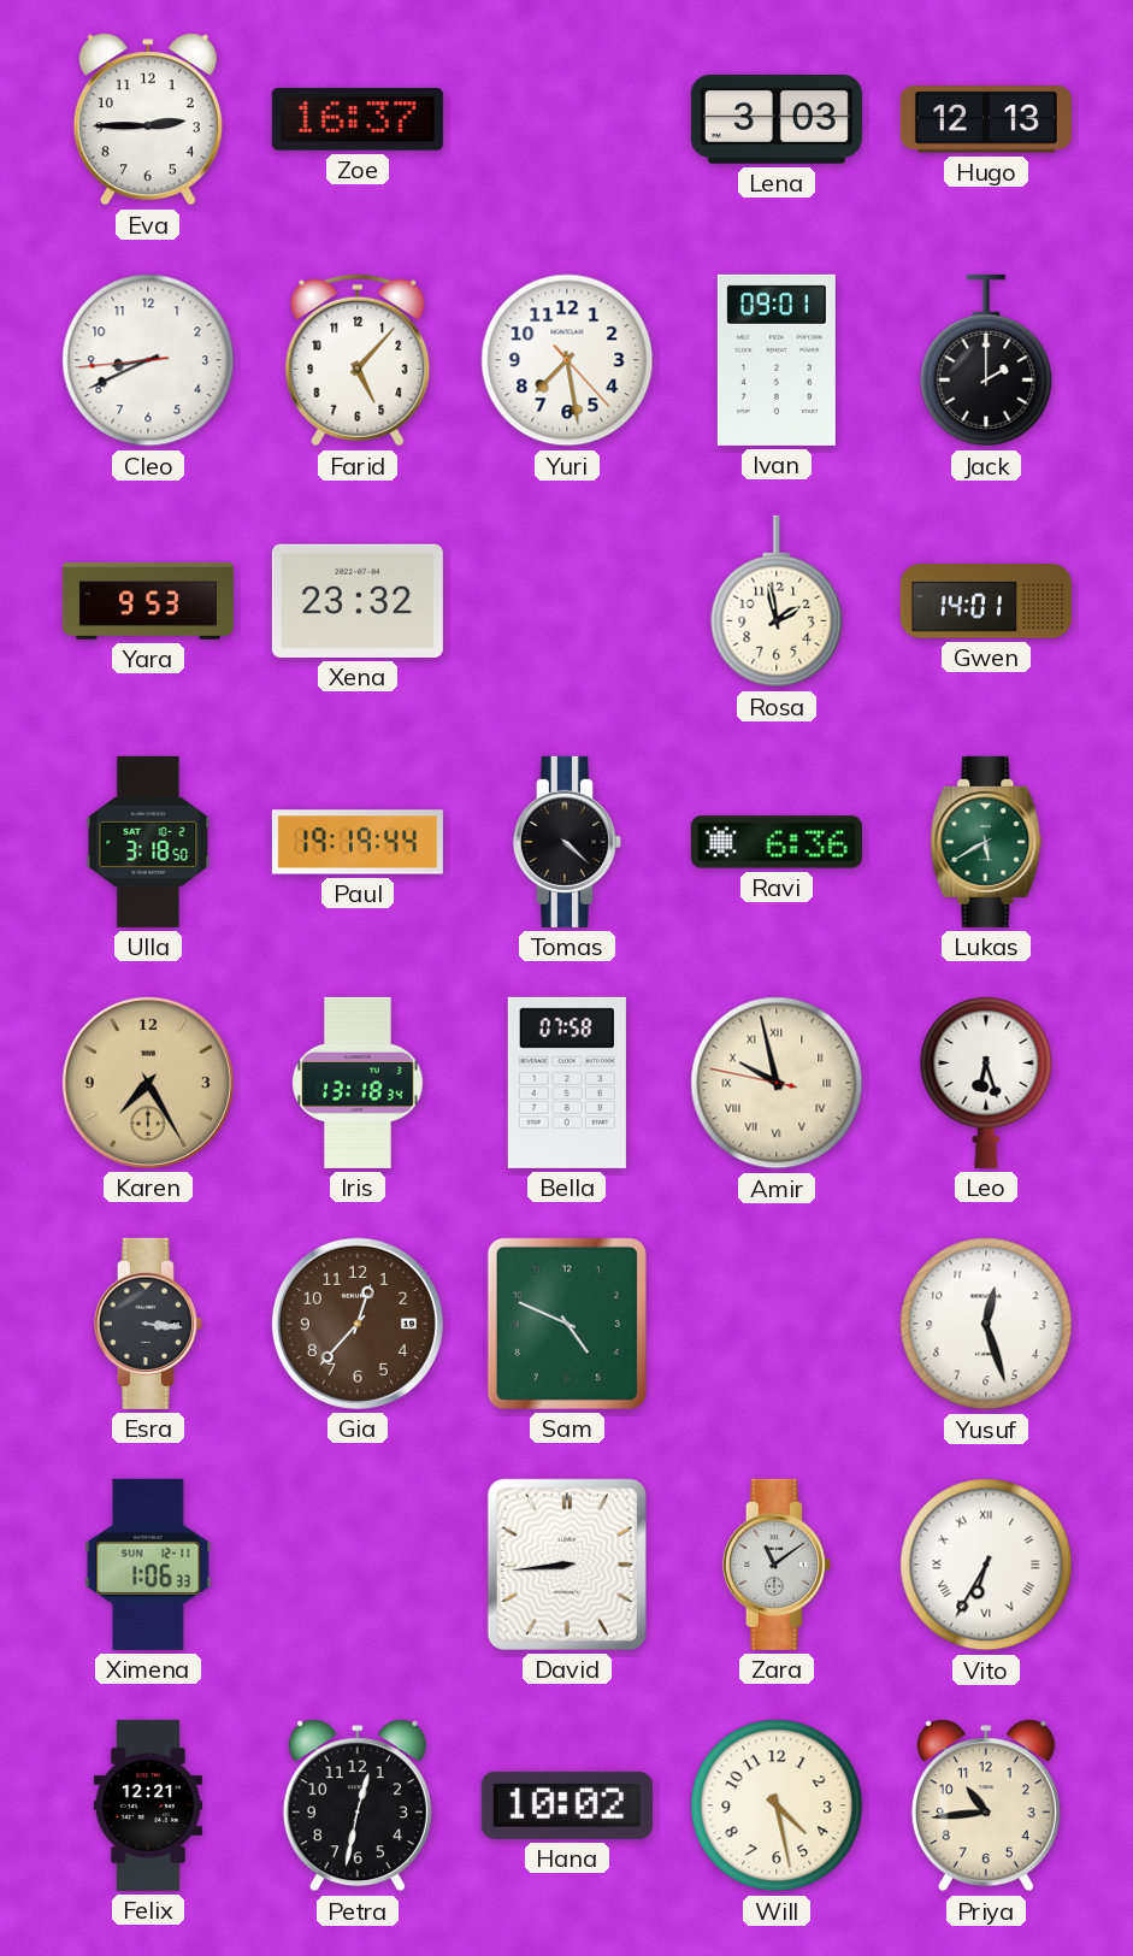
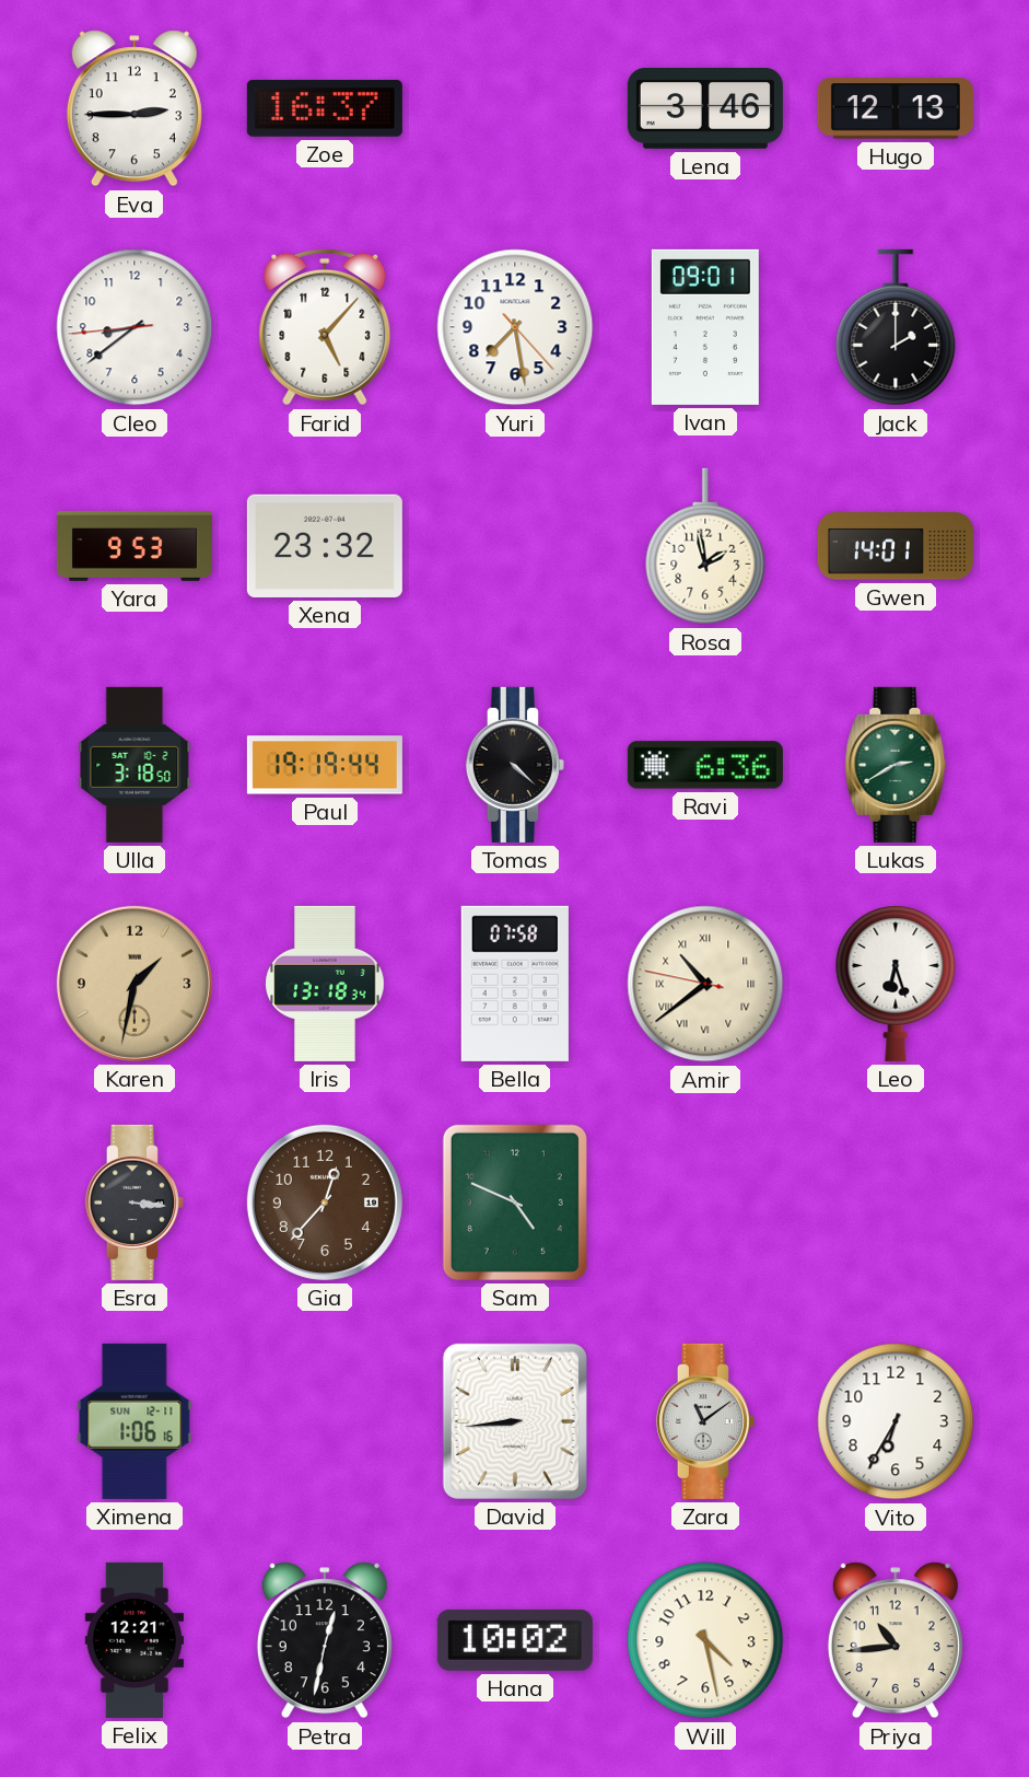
Lena: 3:03 -> 3:46
Cleo: 8:40 -> 8:38
Lukas: 5:40 -> 2:40
Karen: 7:25 -> 1:32
Amir: 9:57 -> 10:38
Yusuf: 12:27 -> none
Ximena: 1:06:33 -> 1:06:16
Vito numerals: Roman -> Arabic
